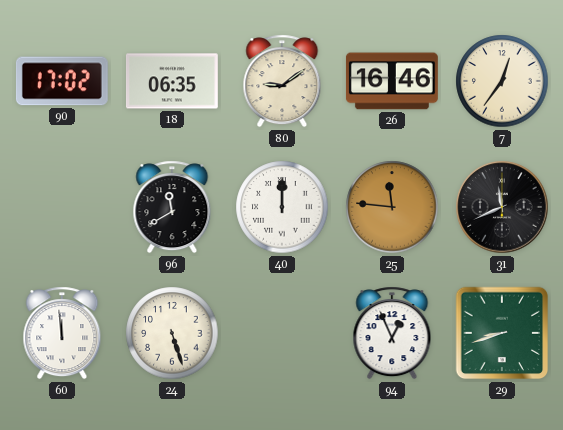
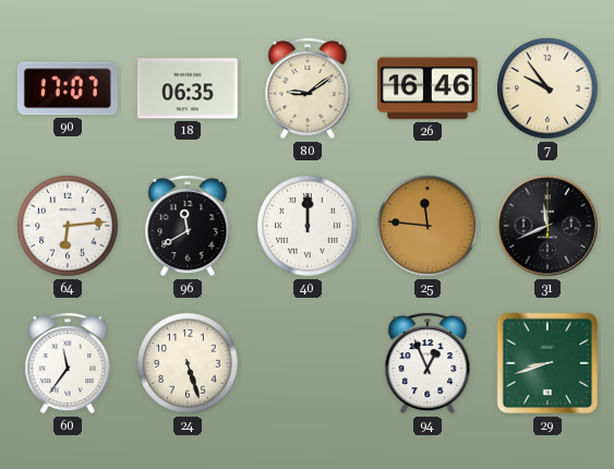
90: 17:02 -> 17:07
7: 12:36 -> 9:54
64: none -> 6:14
60: 11:59 -> 11:36
